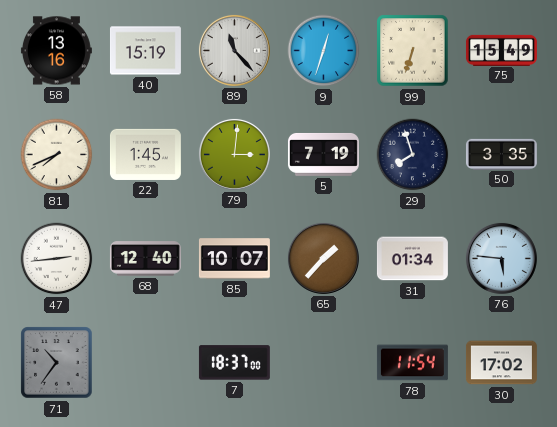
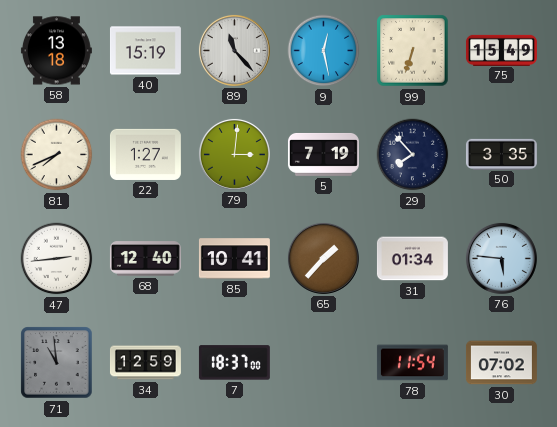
58: 13:16 -> 13:18
9: 12:33 -> 12:28
22: 1:45 -> 1:27
29: 7:57 -> 7:53
85: 10:07 -> 10:41
71: 10:36 -> 10:59
34: none -> 12:59
30: 17:02 -> 07:02
